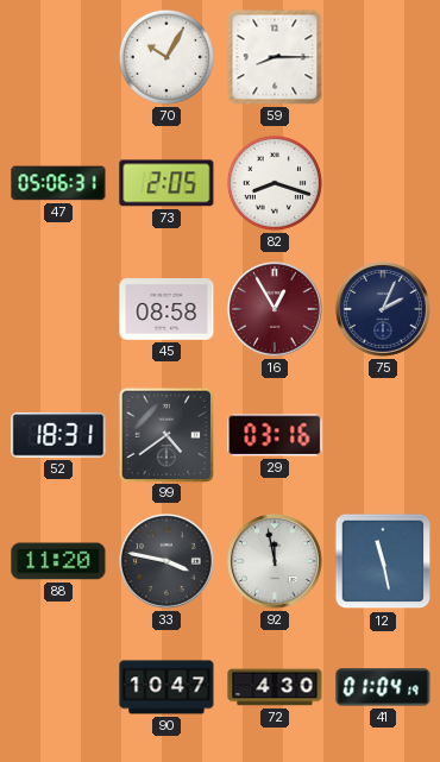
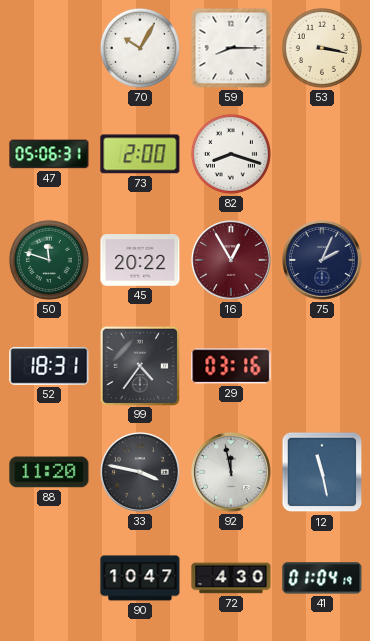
53: none -> 3:17
73: 2:05 -> 2:00
50: none -> 11:48
45: 08:58 -> 20:22
99: 4:39 -> 4:36
